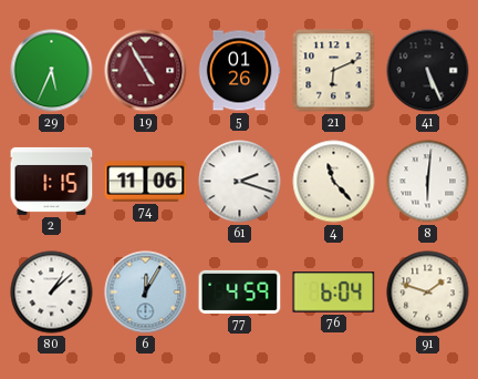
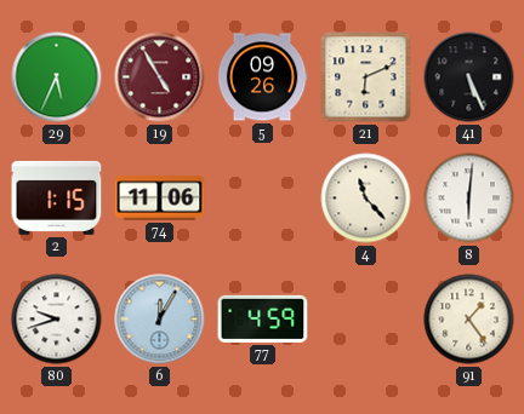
5: 01:26 -> 09:26
61: 2:18 -> none
80: 1:08 -> 9:42
76: 6:04 -> none
91: 1:48 -> 1:24
